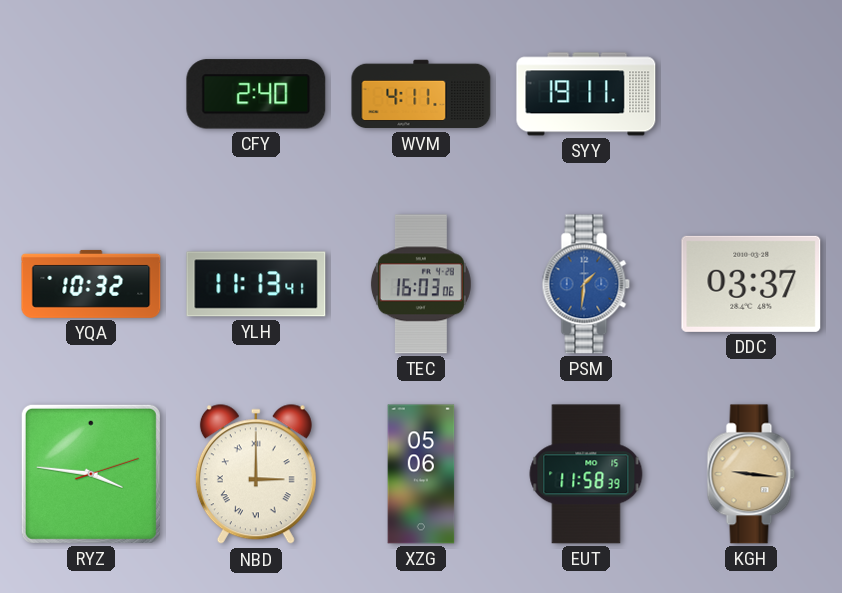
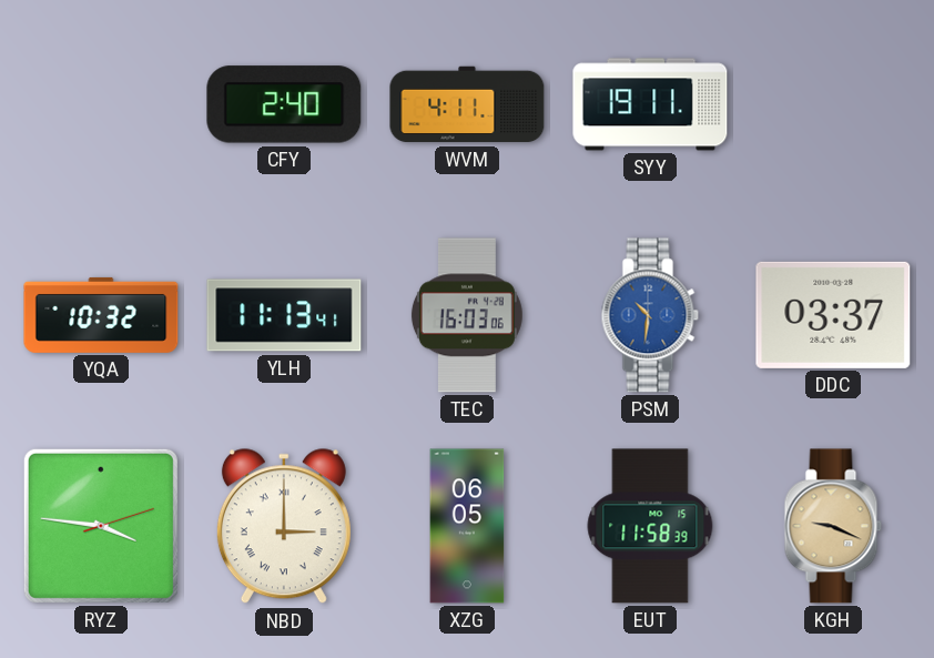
PSM: 1:31 -> 10:31
XZG: 05:06 -> 06:05
KGH: 9:16 -> 9:19
